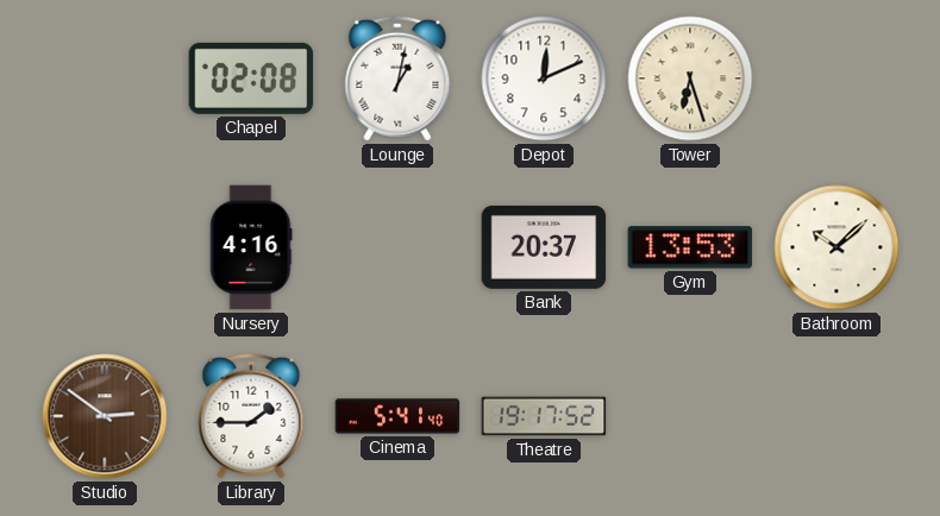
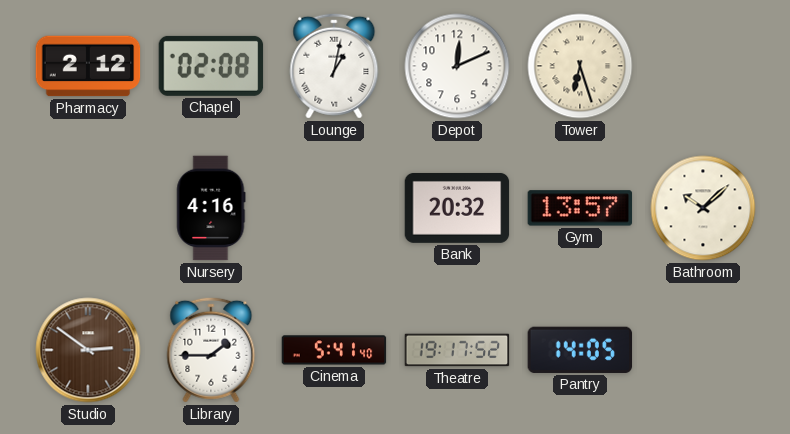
Pharmacy: none -> 2:12
Bank: 20:37 -> 20:32
Gym: 13:53 -> 13:57
Pantry: none -> 14:05
